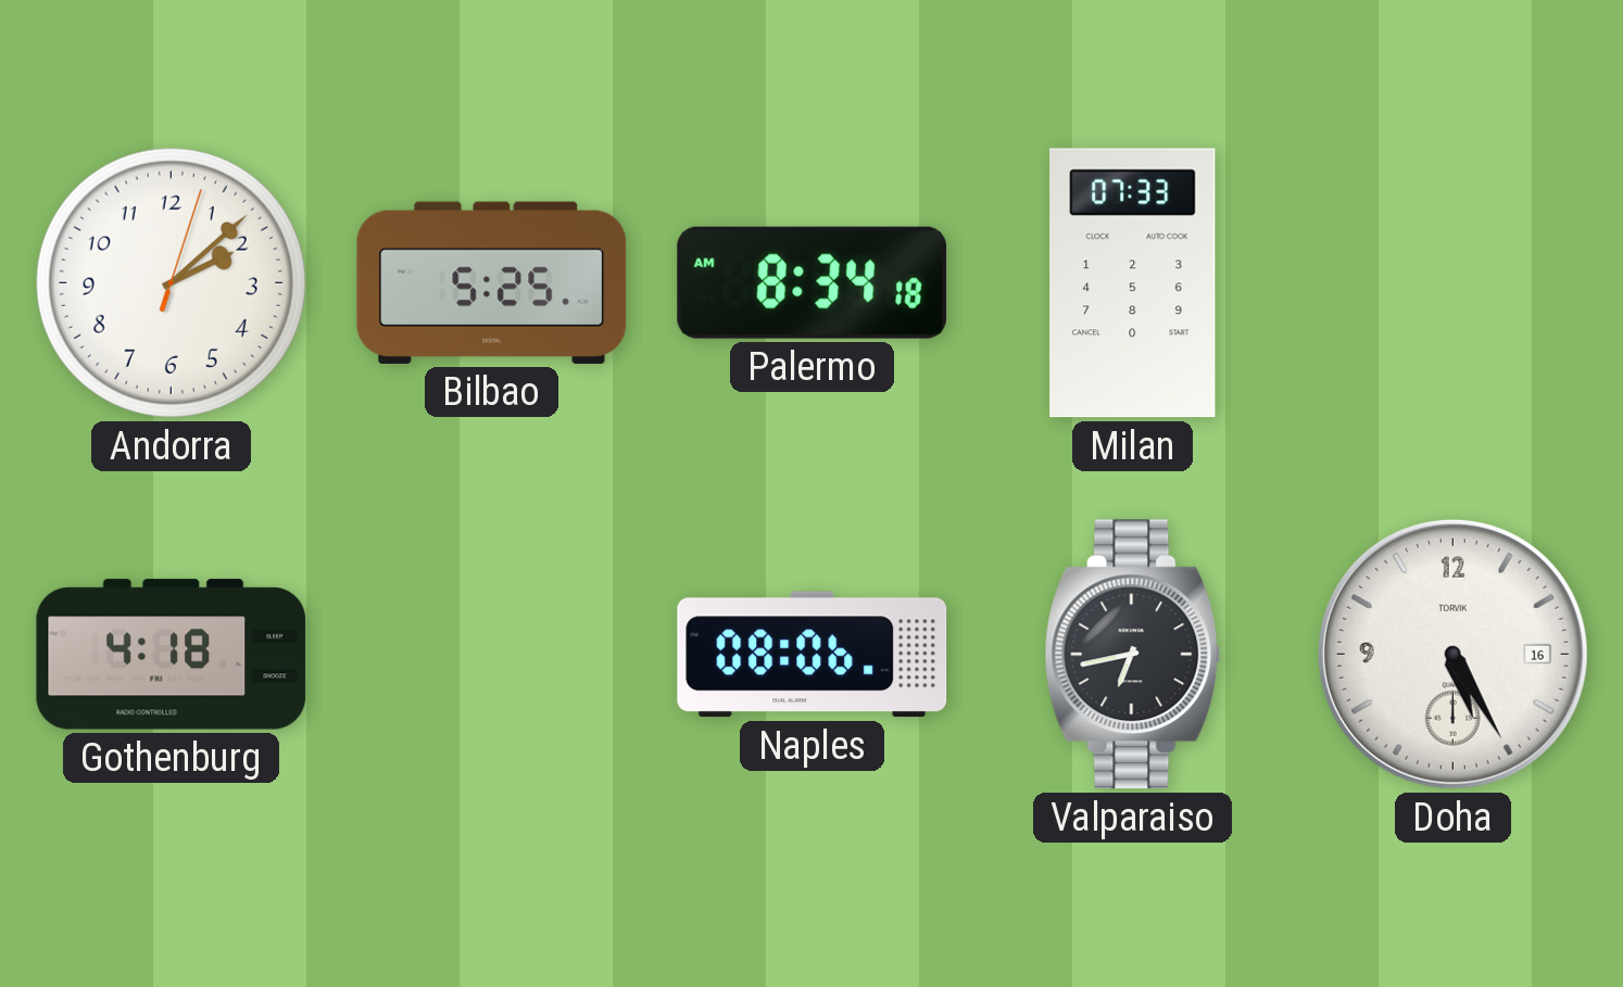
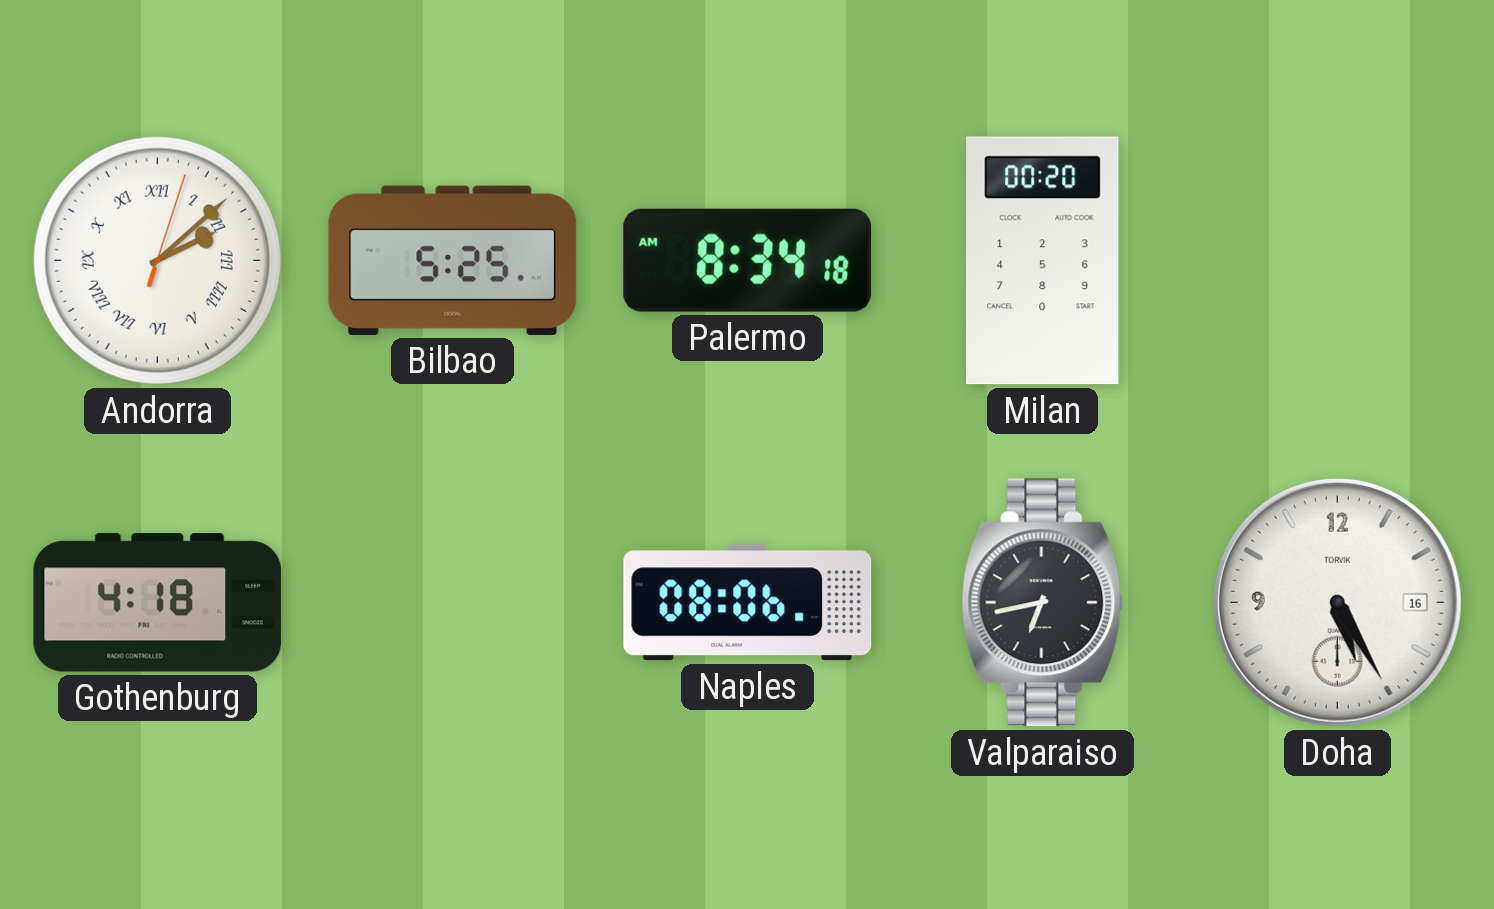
Andorra numerals: Arabic -> Roman
Milan: 07:33 -> 00:20
